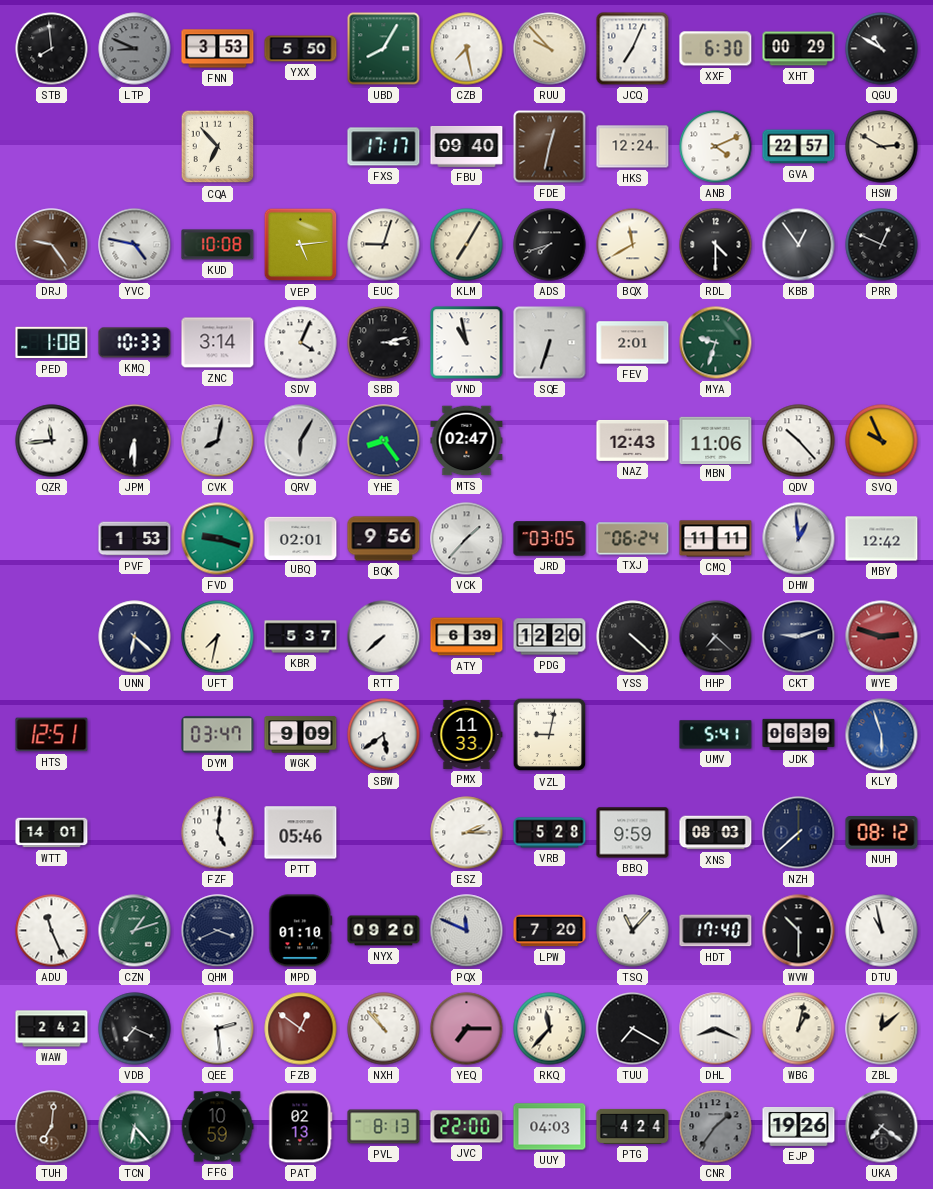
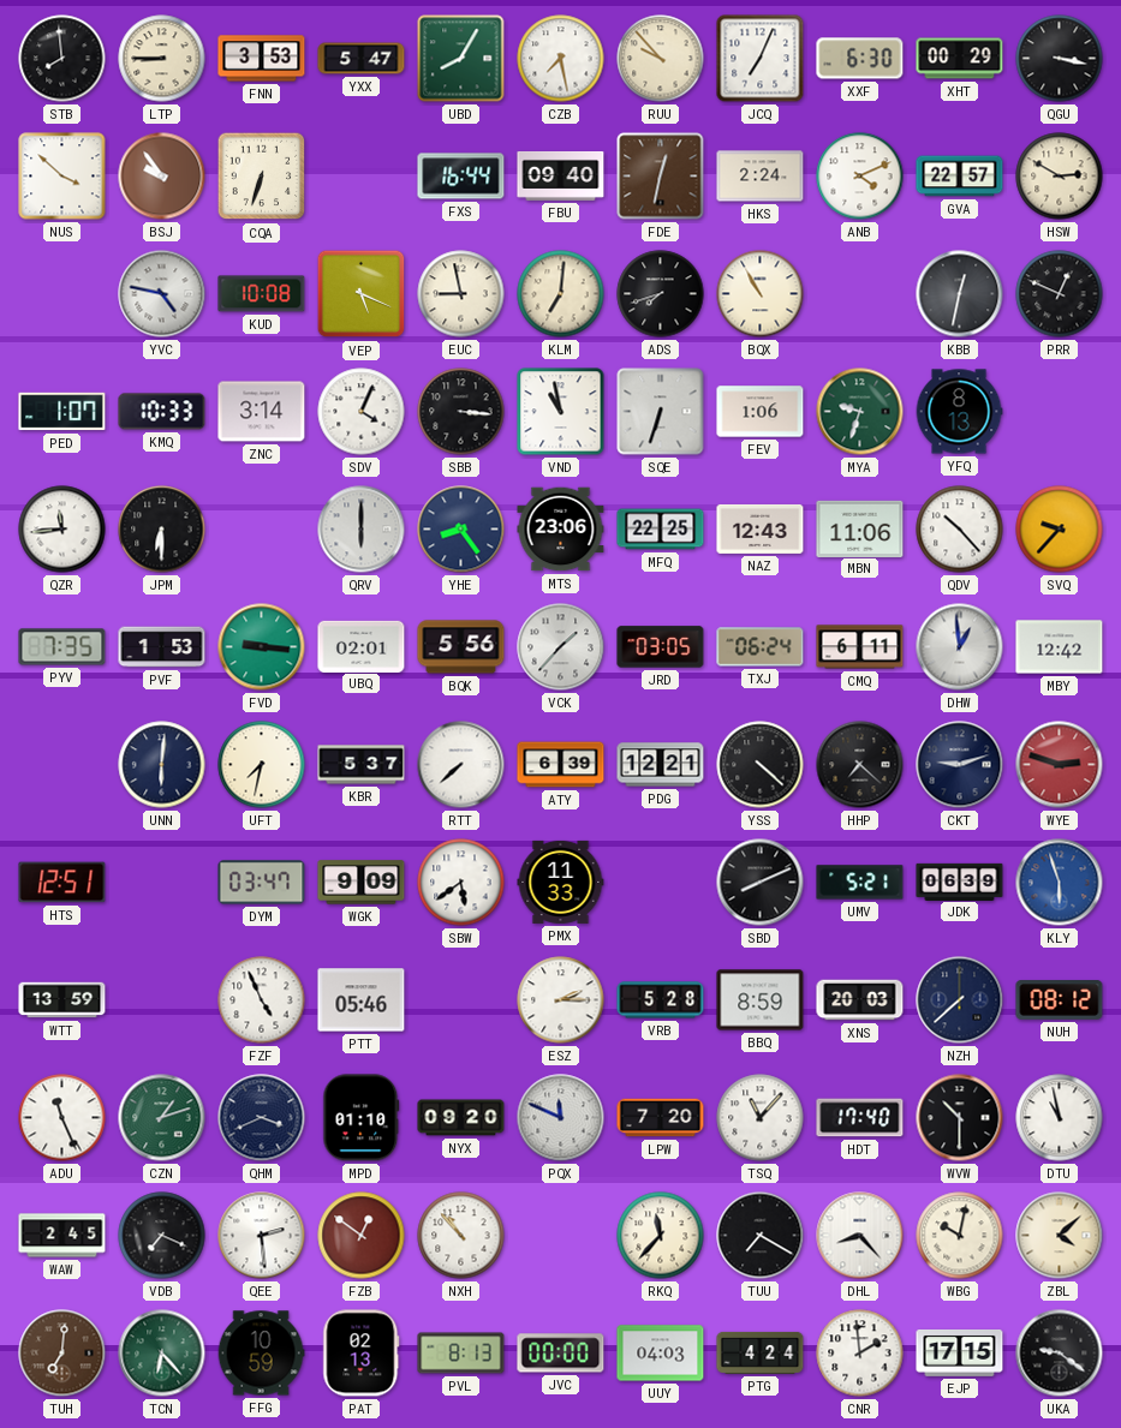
LTP: 8:49 -> 8:45
LTP dial: grey -> cream
YXX: 5:50 -> 5:47
QGU: 10:50 -> 3:17
NUS: none -> 3:52
BSJ: none -> 9:54
CQA: 6:53 -> 6:33
FXS: 17:17 -> 16:44
HKS: 12:24 -> 2:24
DRJ: 9:24 -> none
VEP: 5:14 -> 5:19
EUC: 9:03 -> 8:58
KLM: 7:05 -> 7:01
BQX: 11:40 -> 10:55
RDL: 4:30 -> none
KBB: 12:54 -> 12:32
PED: 1:08 -> 1:07
SBB: 3:13 -> 3:16
FEV: 2:01 -> 1:06
YFQ: none -> 8:13
CVK: 8:02 -> none
QRV: 6:05 -> 6:00
MTS: 02:47 -> 23:06
MFQ: none -> 22:25
SVQ: 9:56 -> 9:37
PYV: none -> 7:35
FVD: 9:18 -> 9:16
BQK: 9:56 -> 5:56
CMQ: 11:11 -> 6:11
UNN: 6:22 -> 6:01
PDG: 12:20 -> 12:21
VZL: 9:02 -> none
SBD: none -> 8:11
UMV: 5:41 -> 5:21
WTT: 14:01 -> 13:59
FZF: 5:01 -> 4:56
BBQ: 9:59 -> 8:59
XNS: 08:03 -> 20:03
WAW: 2:42 -> 2:45
YEQ: 7:15 -> none
DHL: 8:19 -> 8:23
WBG: 1:02 -> 10:02
ZBL: 12:08 -> 4:08
JVC: 22:00 -> 00:00
CNR: 1:36 -> 1:59
CNR dial: grey -> white
EJP: 19:26 -> 17:15
UKA: 7:21 -> 9:21
